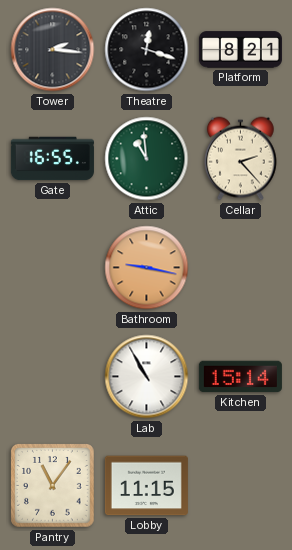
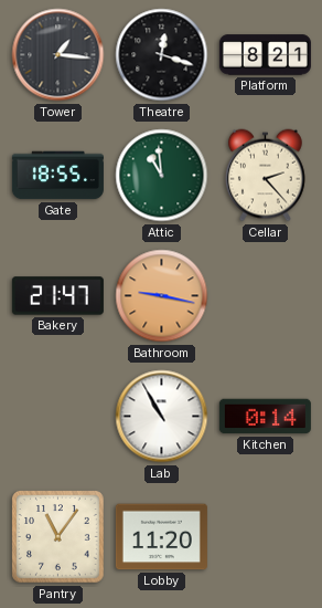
Tower: 2:16 -> 1:16
Gate: 16:55 -> 18:55
Bakery: none -> 21:47
Kitchen: 15:14 -> 0:14
Lobby: 11:15 -> 11:20
